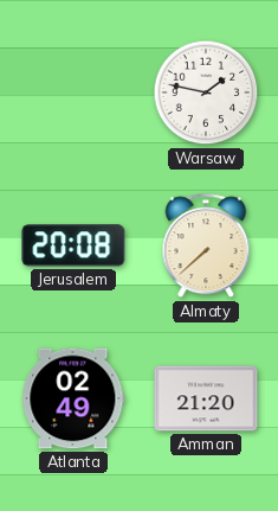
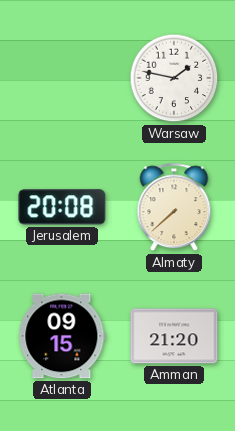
Atlanta: 02:49 -> 09:15
